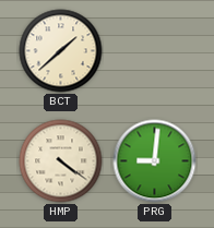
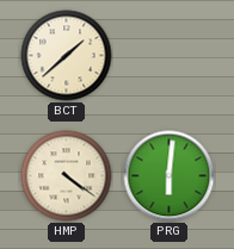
PRG: 9:01 -> 6:01
